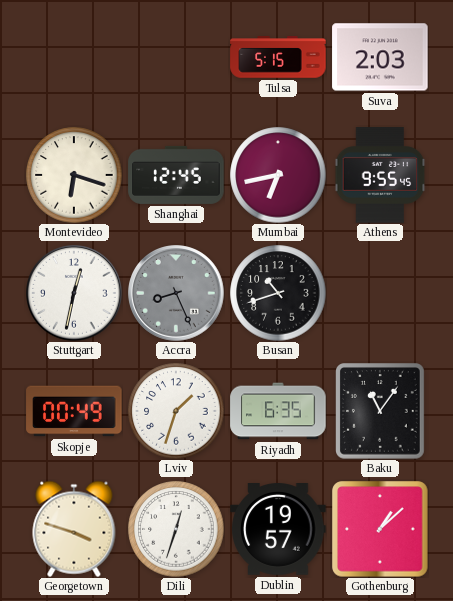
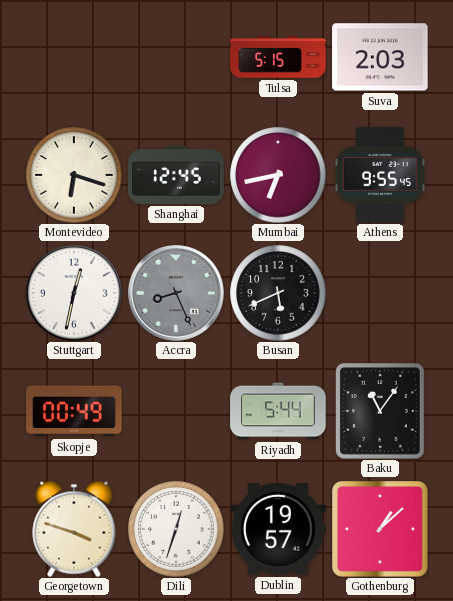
Busan: 10:42 -> 5:41
Lviv: 1:33 -> none
Riyadh: 6:35 -> 5:44
